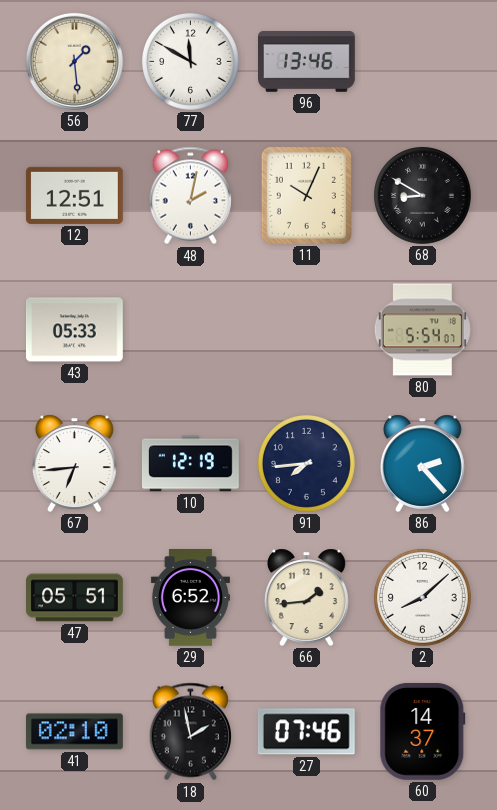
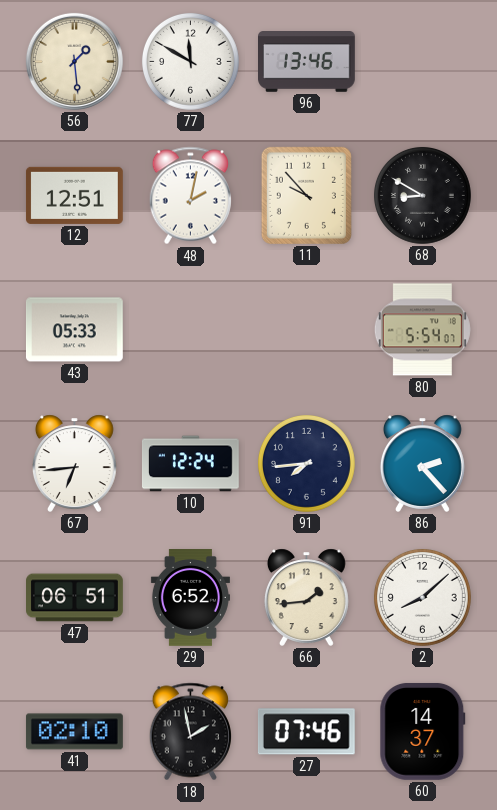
11: 10:04 -> 9:53
10: 12:19 -> 12:24
47: 05:51 -> 06:51
